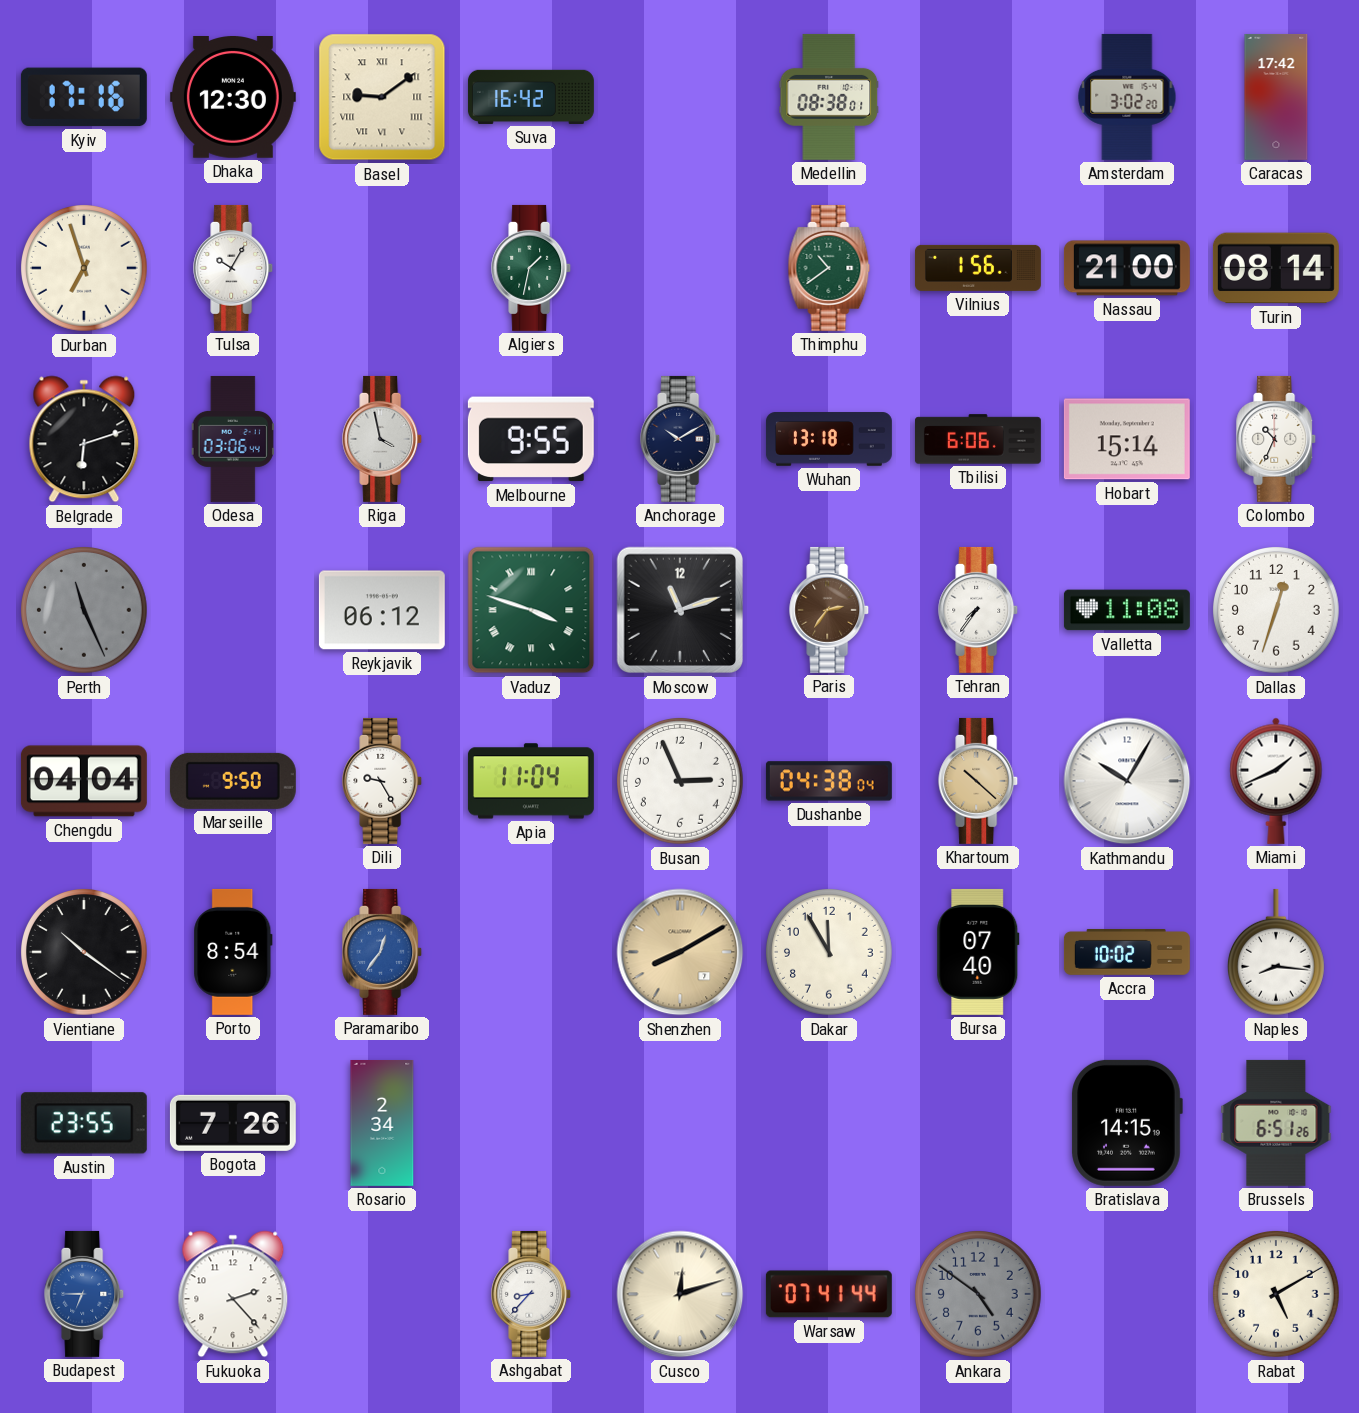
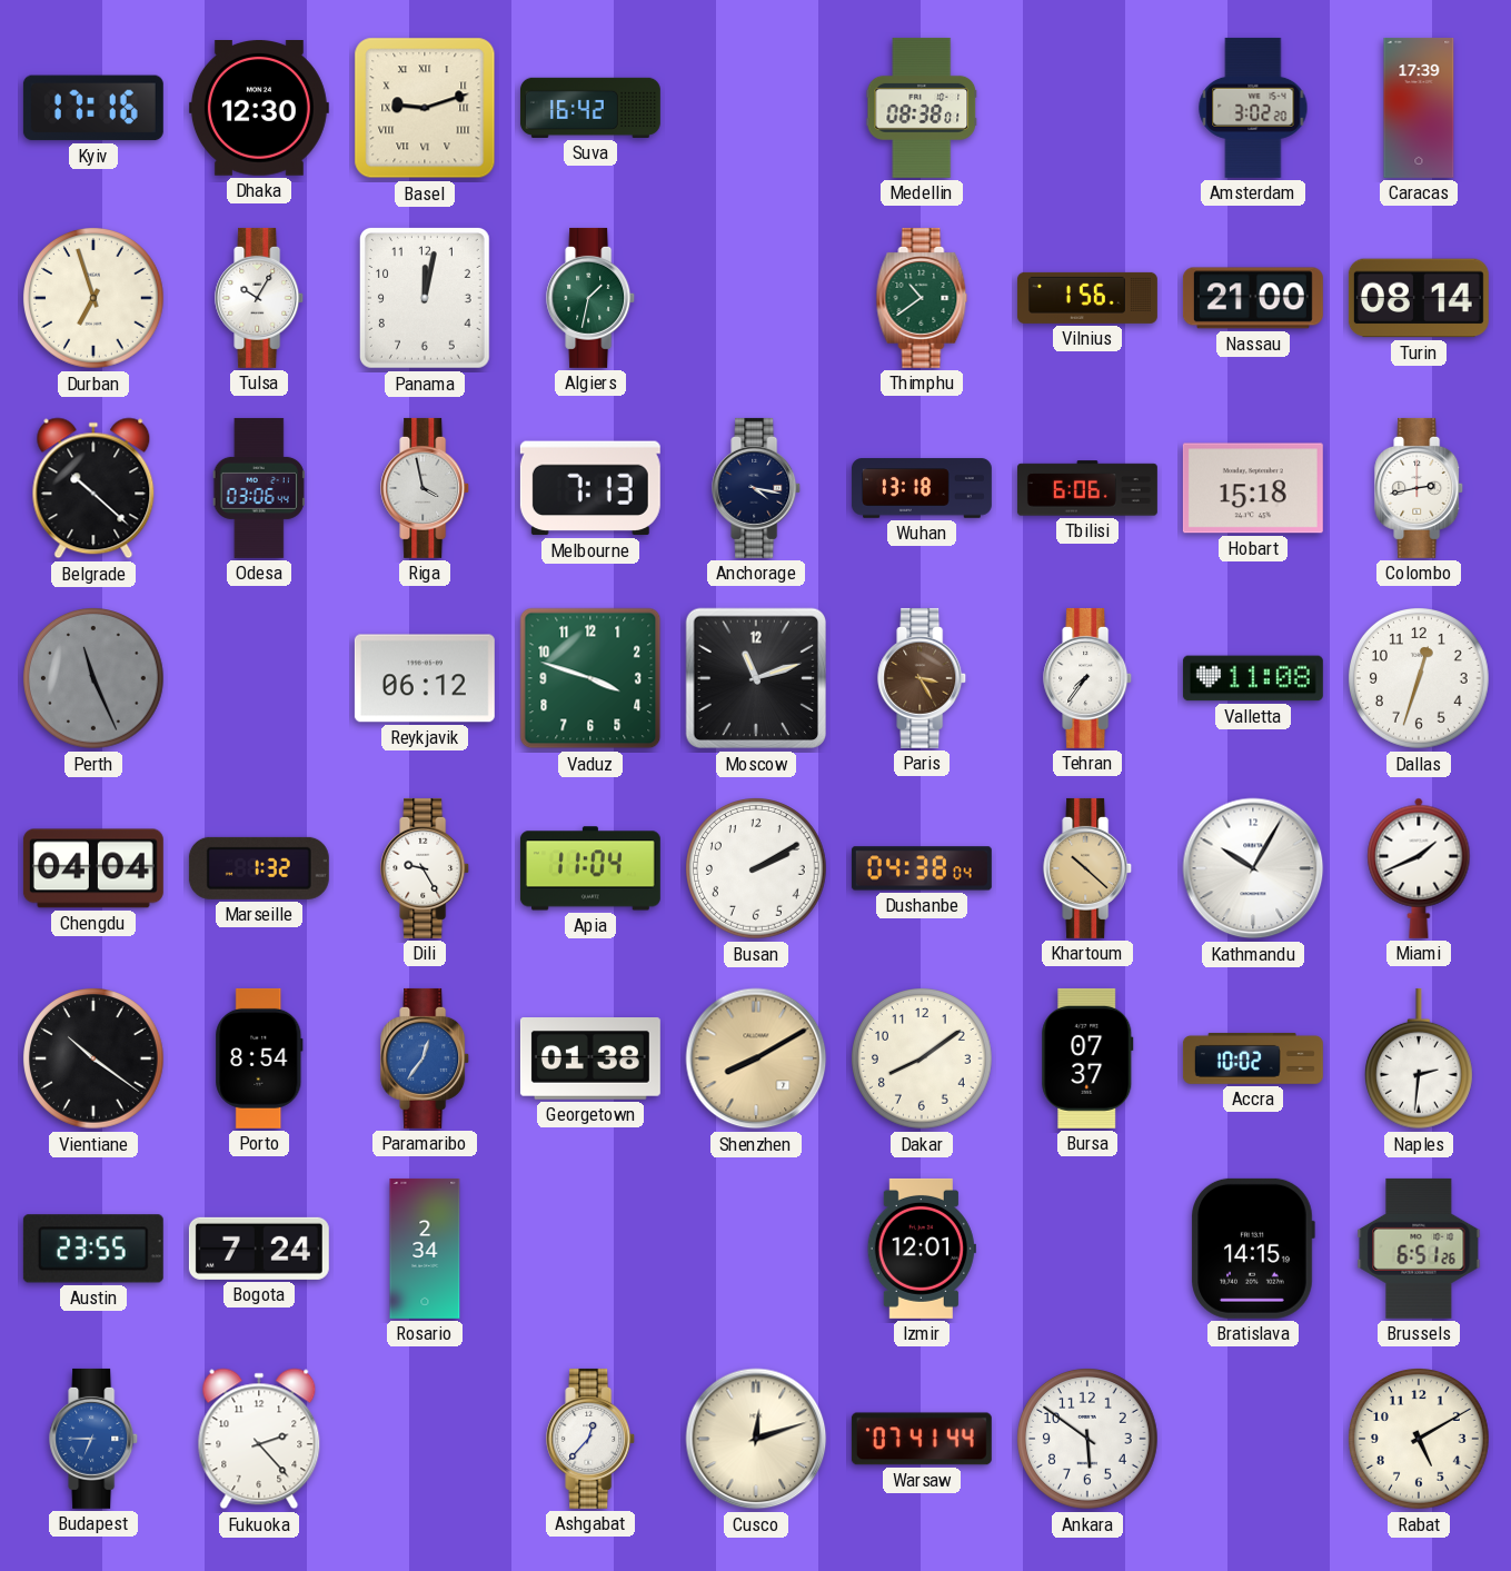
Basel: 9:09 -> 9:12
Caracas: 17:42 -> 17:39
Panama: none -> 12:02
Belgrade: 6:12 -> 10:22
Melbourne: 9:55 -> 7:13
Anchorage: 10:10 -> 4:17
Hobart: 15:14 -> 15:18
Colombo: 10:34 -> 2:43
Vaduz numerals: Roman -> Arabic
Paris: 2:36 -> 3:25
Marseille: 9:50 -> 1:32
Busan: 2:56 -> 2:10
Georgetown: none -> 01:38
Dakar: 11:55 -> 8:09
Bursa: 07:40 -> 07:37
Naples: 8:16 -> 2:31
Bogota: 7:26 -> 7:24
Izmir: none -> 12:01
Ashgabat: 8:37 -> 12:37
Ankara: 4:51 -> 5:51
Ankara dial: grey -> white
